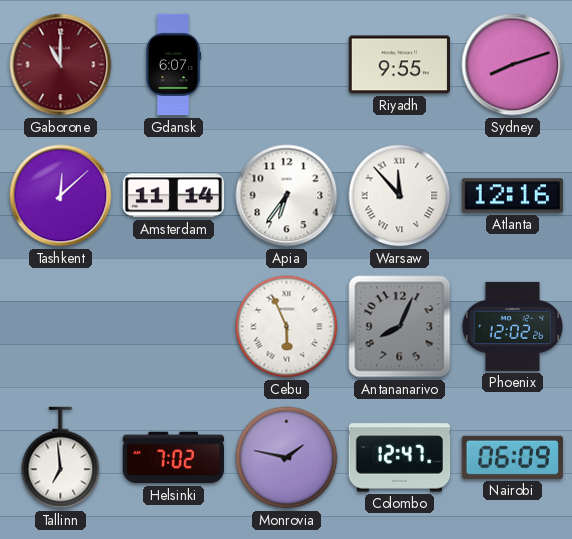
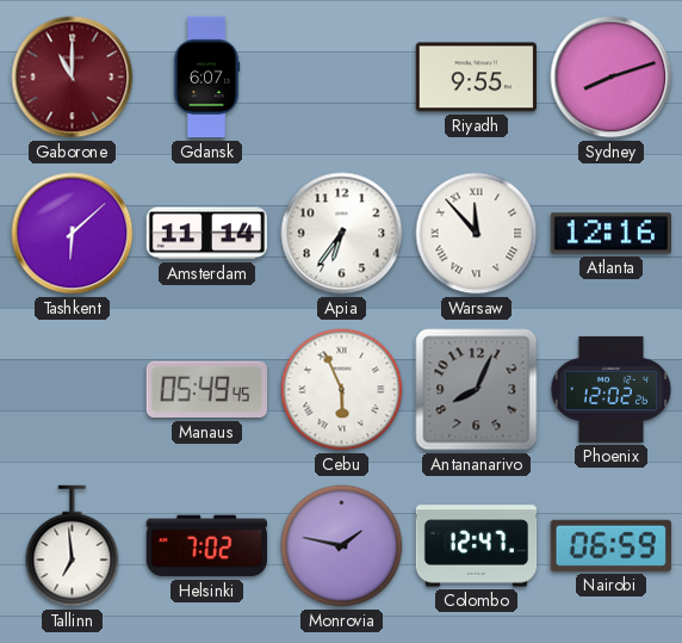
Tashkent: 12:08 -> 6:08
Manaus: none -> 05:49
Nairobi: 06:09 -> 06:59
